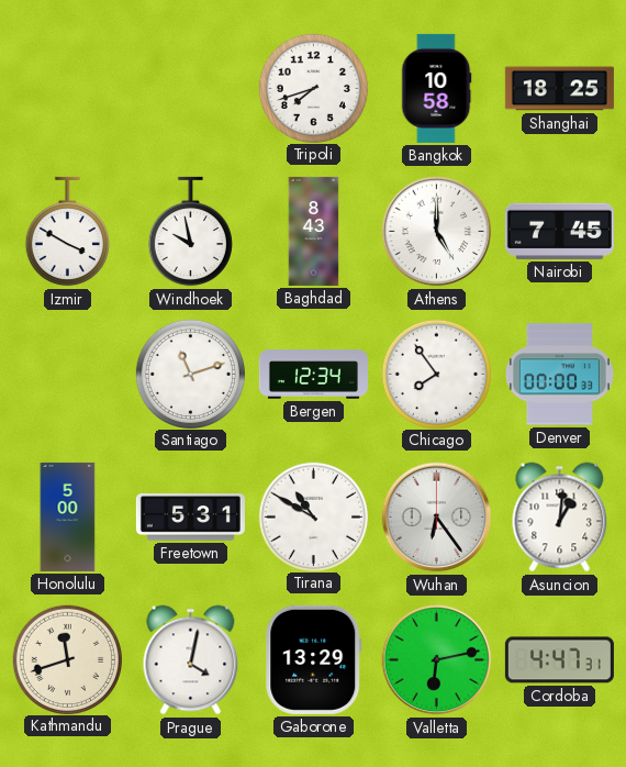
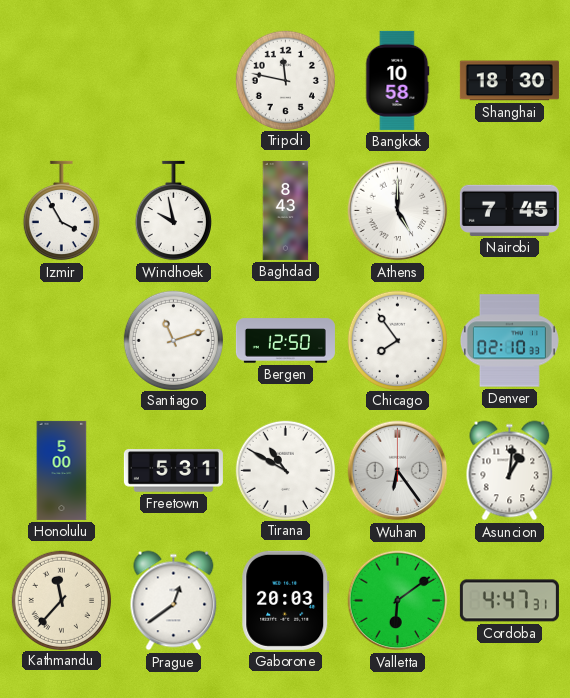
Tripoli: 7:42 -> 11:47
Shanghai: 18:25 -> 18:30
Izmir: 3:50 -> 3:55
Bergen: 12:34 -> 12:50
Denver: 00:00 -> 02:10
Kathmandu: 11:42 -> 11:37
Prague: 4:02 -> 12:39
Gaborone: 13:29 -> 20:03
Valletta: 6:13 -> 6:09
